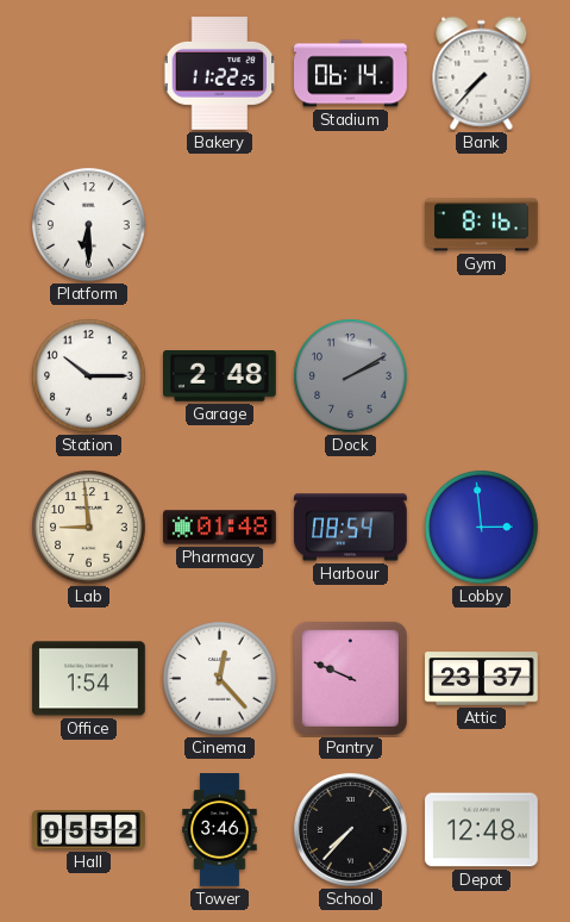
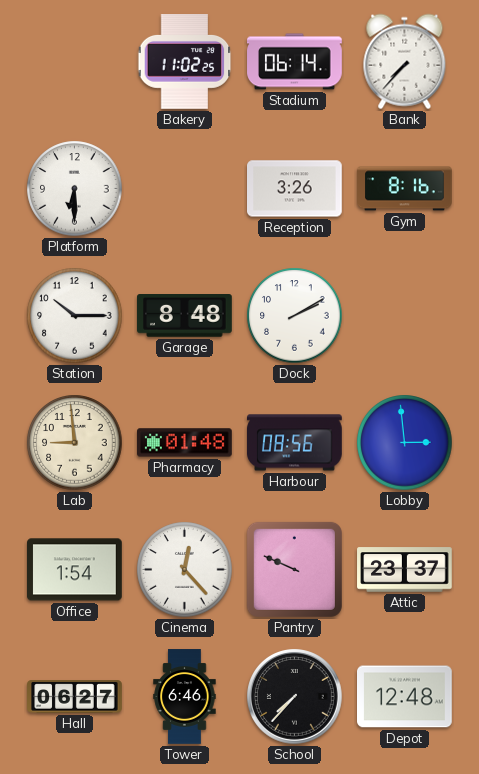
Bakery: 11:22 -> 11:02
Reception: none -> 3:26
Garage: 2:48 -> 8:48
Dock dial: grey -> white
Harbour: 08:54 -> 08:56
Hall: 05:52 -> 06:27
Tower: 3:46 -> 6:46
